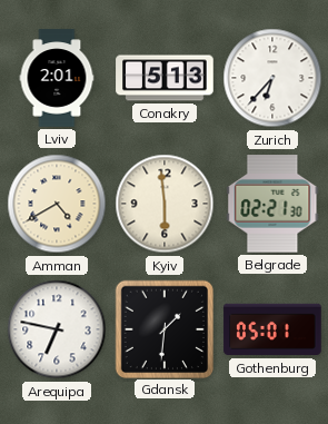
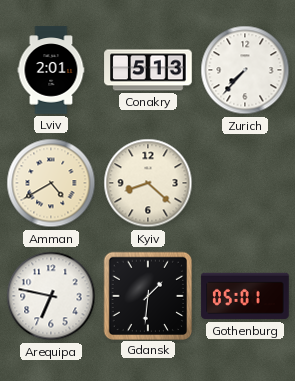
Zurich: 6:37 -> 7:37
Kyiv: 5:59 -> 8:22
Belgrade: 02:21 -> none
